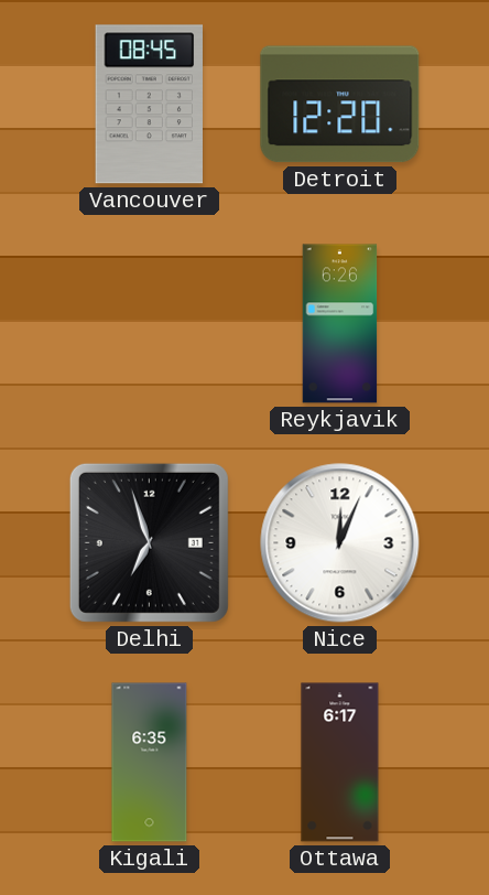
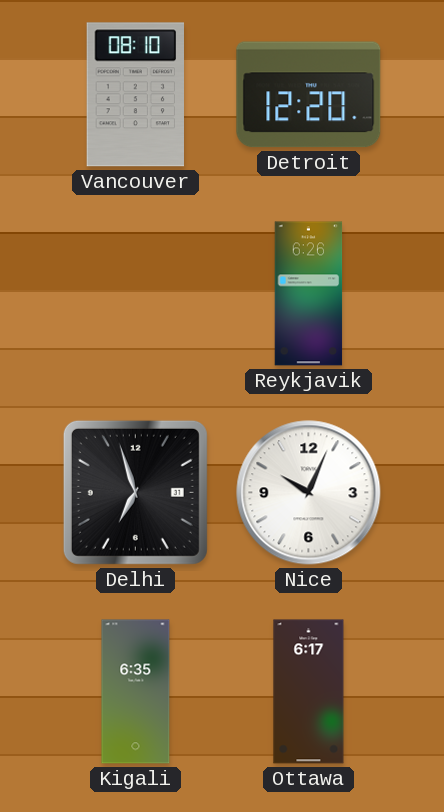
Vancouver: 08:45 -> 08:10
Nice: 12:04 -> 10:04
